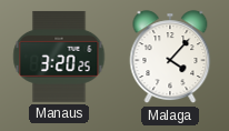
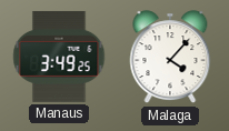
Manaus: 3:20 -> 3:49
